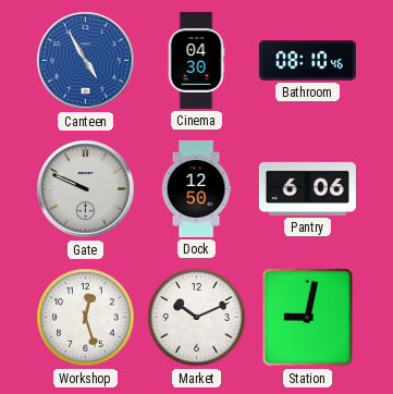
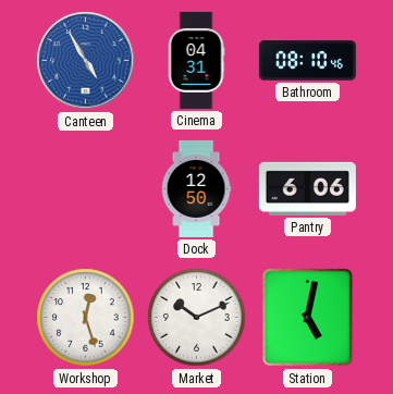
Cinema: 04:30 -> 04:31
Gate: 9:49 -> none
Station: 9:02 -> 5:02
